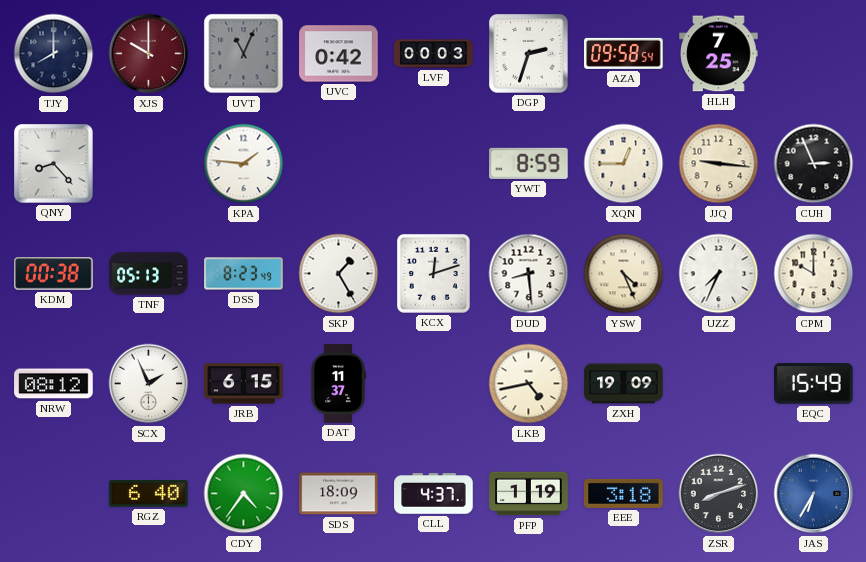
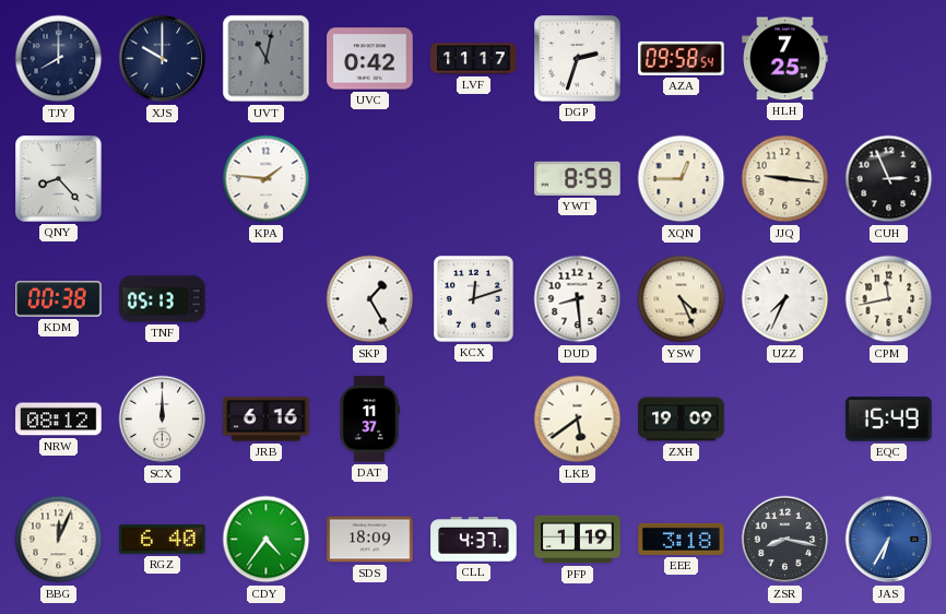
XJS dial: burgundy -> navy
UVT: 11:04 -> 11:02
LVF: 00:03 -> 11:17
DSS: 8:23 -> none
CPM: 10:00 -> 11:43
SCX: 1:56 -> 12:00
JRB: 6:15 -> 6:16
LKB: 4:43 -> 5:39
BBG: none -> 12:04
ZSR: 8:12 -> 8:17
